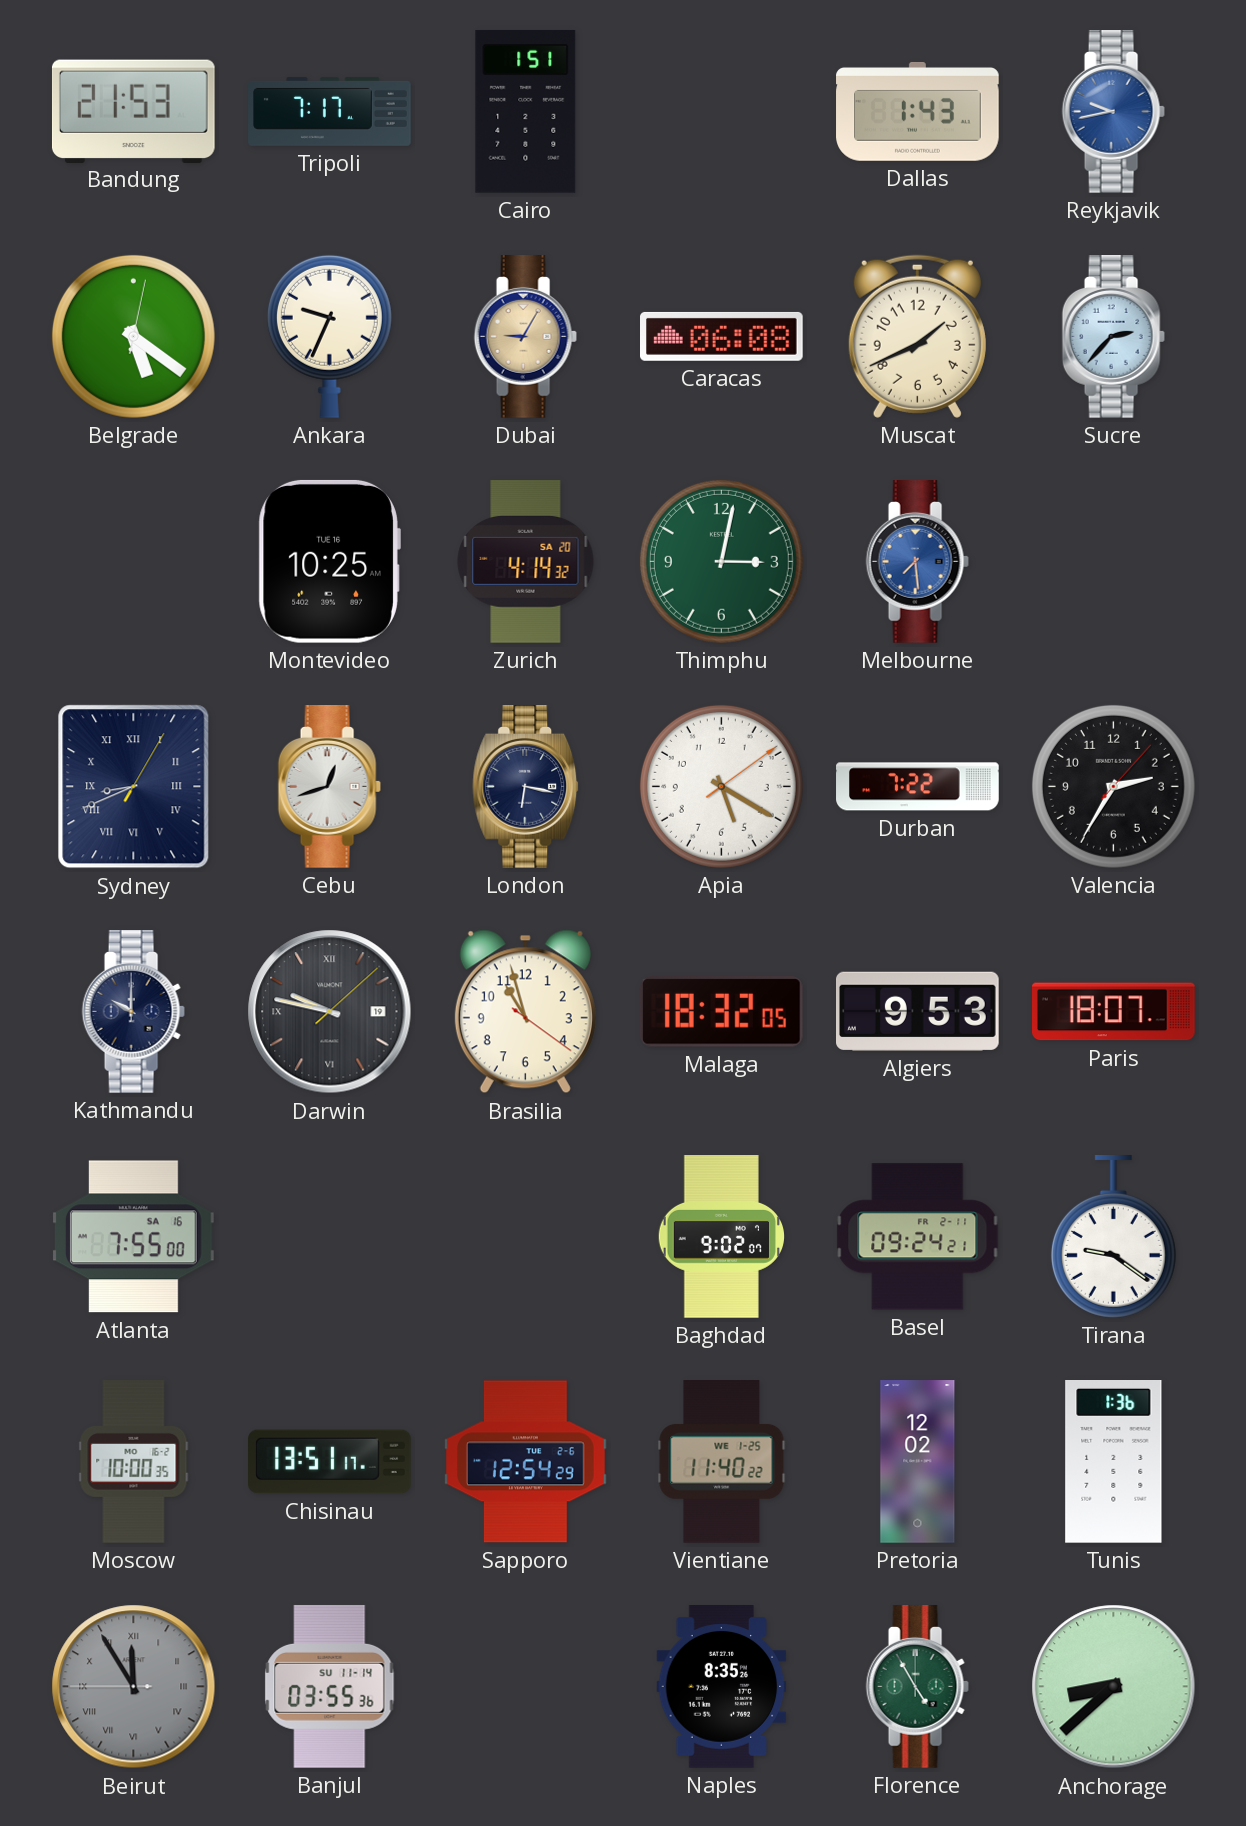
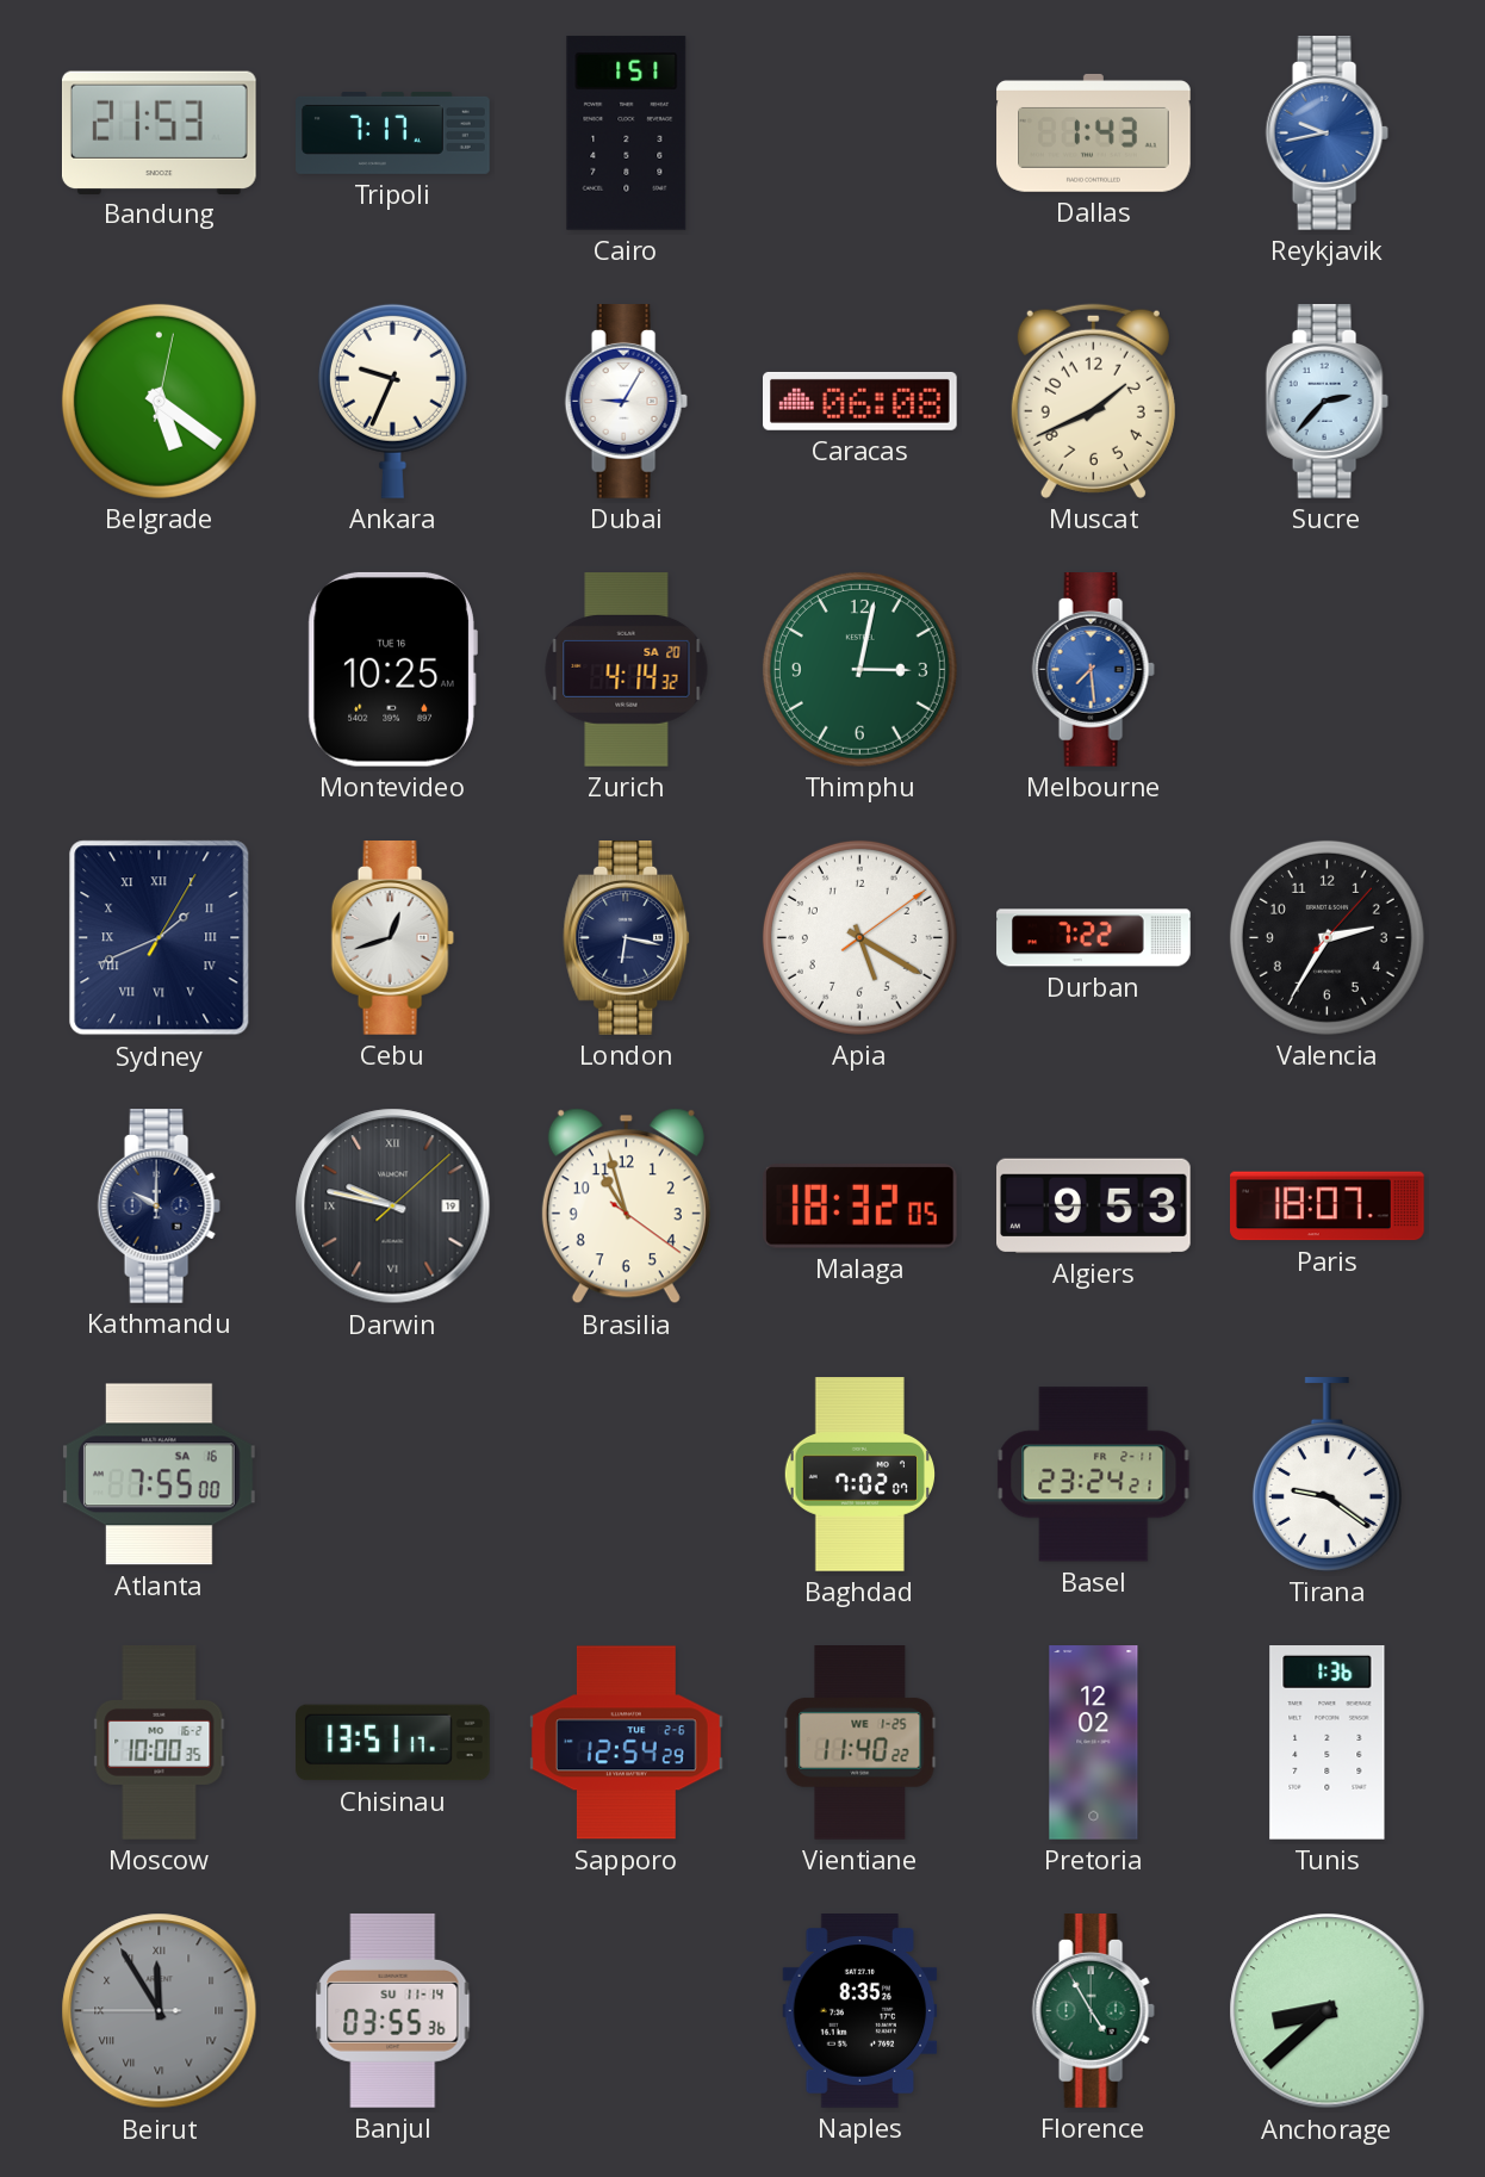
Dubai dial: champagne -> white
Sydney: 8:41 -> 1:41
Baghdad: 9:02 -> 7:02
Basel: 09:24 -> 23:24
